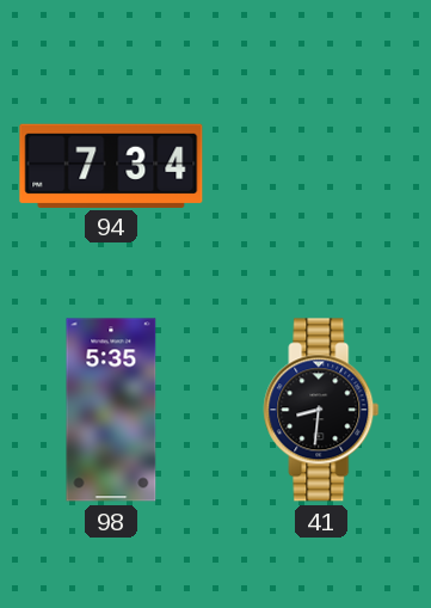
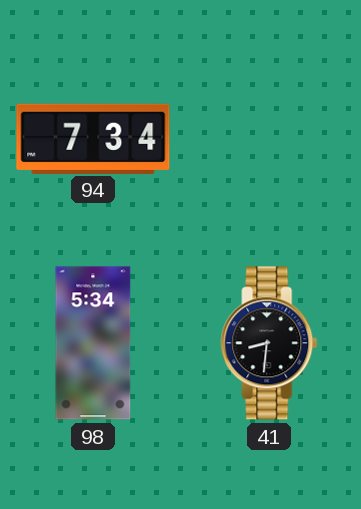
98: 5:35 -> 5:34
